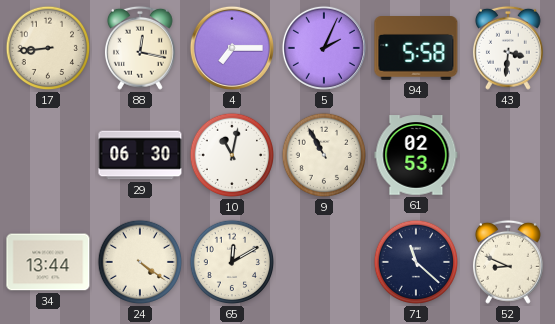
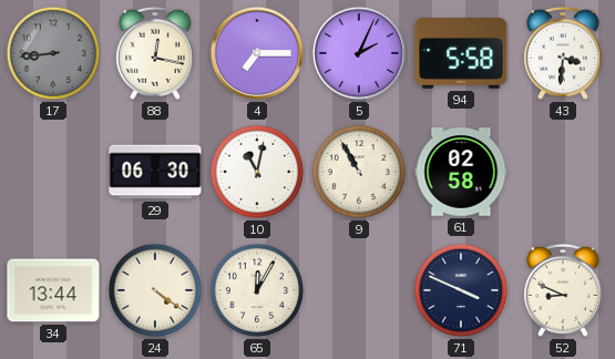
17 dial: cream -> grey
61: 02:53 -> 02:58
65: 12:10 -> 12:05
71: 11:22 -> 3:49
